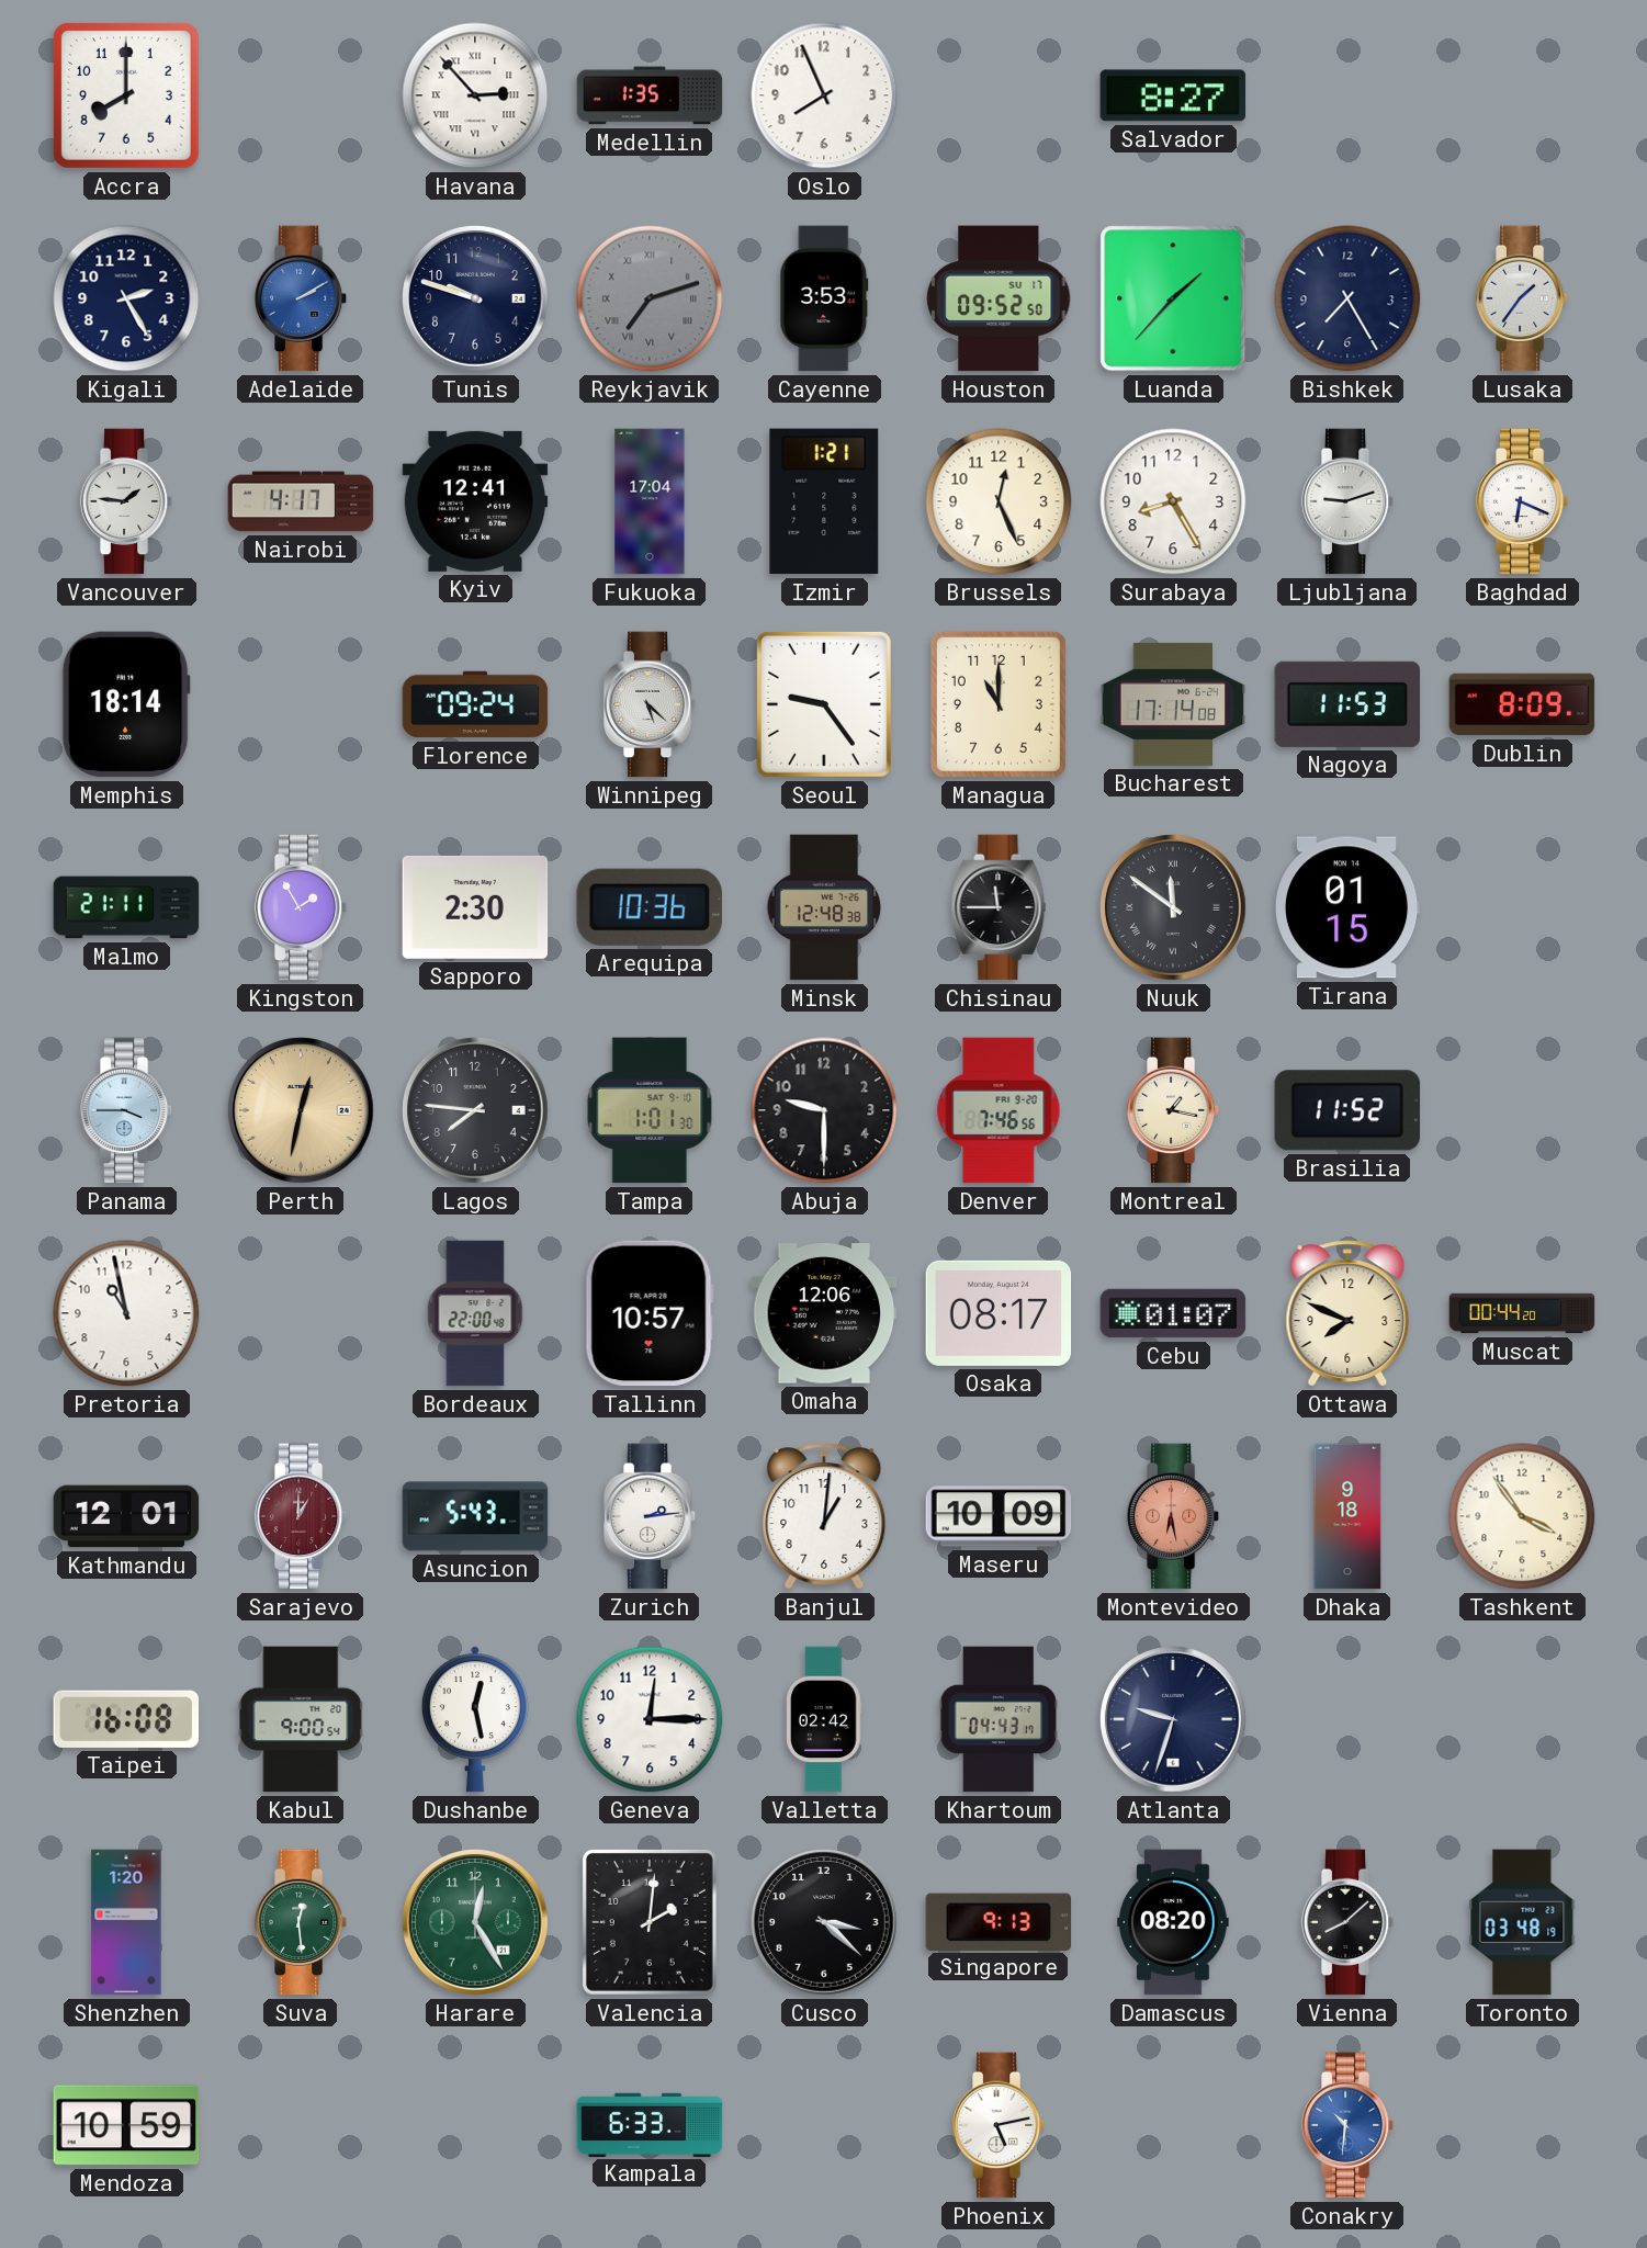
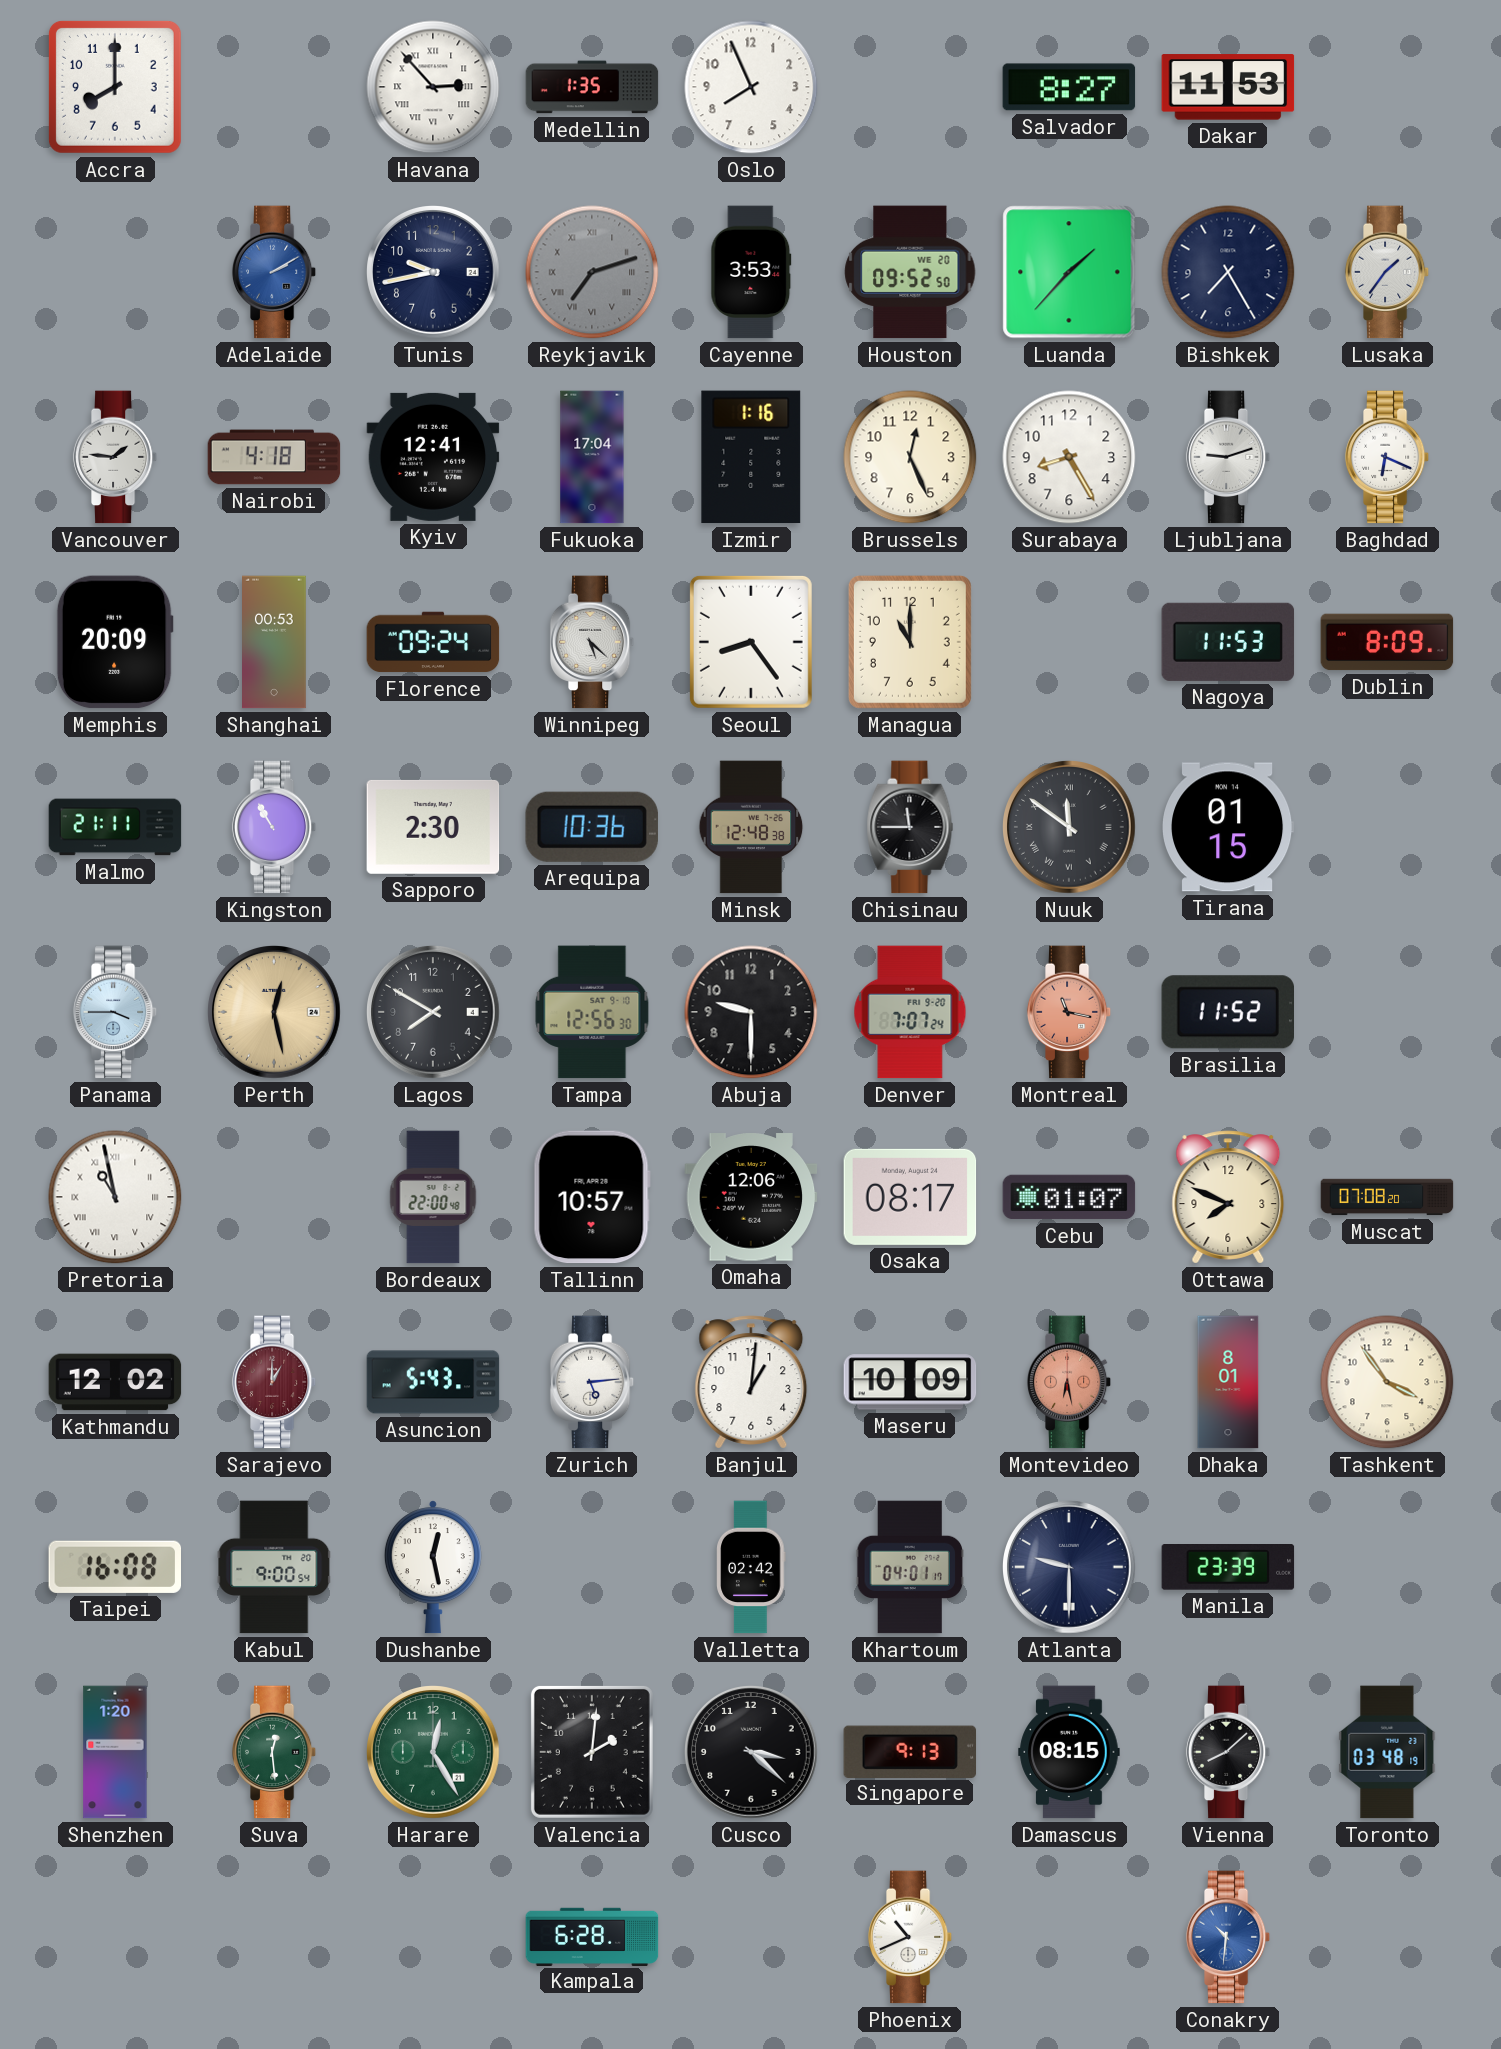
Dakar: none -> 11:53
Kigali: 2:25 -> none
Tunis: 9:48 -> 9:43
Houston date: SU 17 -> WE 20
Nairobi: 4:17 -> 4:18
Izmir: 1:21 -> 1:16
Memphis: 18:14 -> 20:09
Shanghai: none -> 00:53
Seoul: 9:24 -> 8:24
Bucharest: 17:14 -> none
Kingston: 1:55 -> 10:55
Perth: 12:32 -> 12:28
Lagos: 7:46 -> 7:50
Tampa: 1:01 -> 12:56
Denver: 7:46 -> 7:07
Montreal: 1:17 -> 11:17
Montreal dial: cream -> salmon
Pretoria numerals: Arabic -> Roman
Muscat: 00:44 -> 07:08
Kathmandu: 12:01 -> 12:02
Zurich: 2:14 -> 5:14
Dhaka: 9:18 -> 8:01
Geneva: 12:15 -> none
Khartoum: 04:43 -> 04:01
Atlanta: 9:33 -> 9:30
Manila: none -> 23:39
Damascus: 08:20 -> 08:15
Mendoza: 10:59 -> none
Kampala: 6:33 -> 6:28
Phoenix: 5:13 -> 10:41
